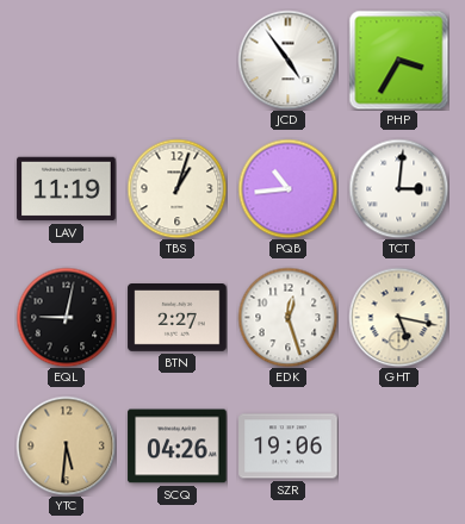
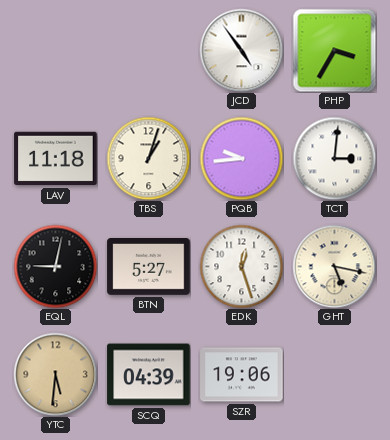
LAV: 11:19 -> 11:18
PQB: 10:44 -> 9:44
BTN: 2:27 -> 5:27
SCQ: 04:26 -> 04:39
